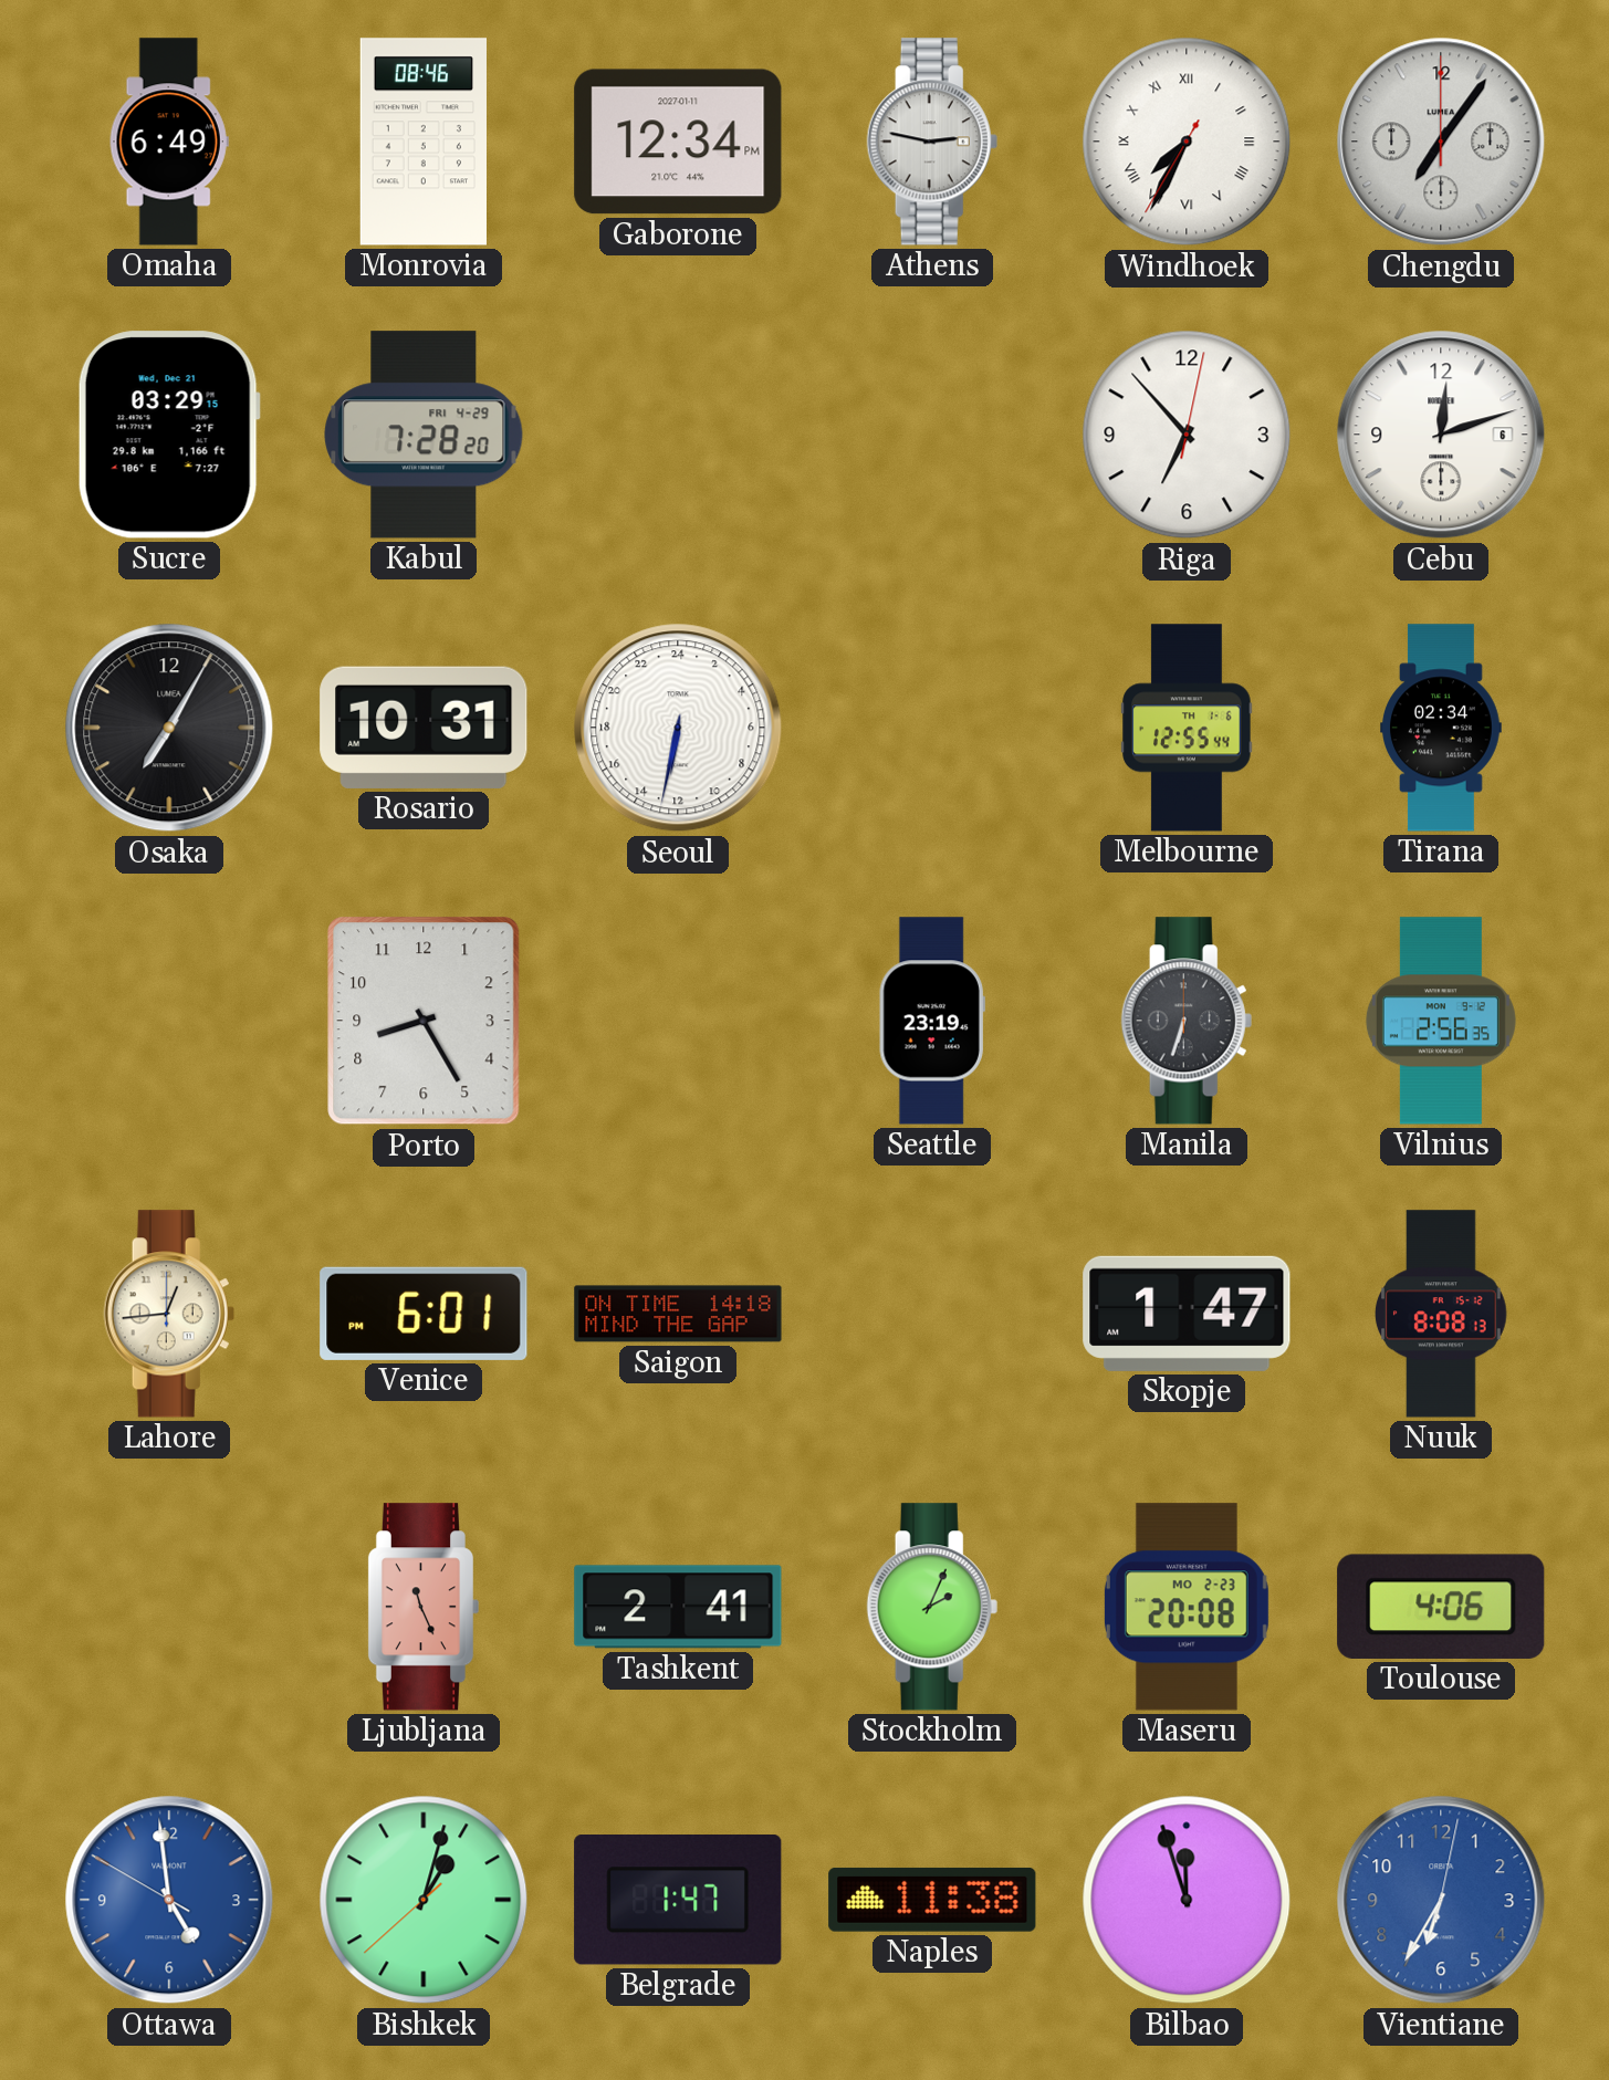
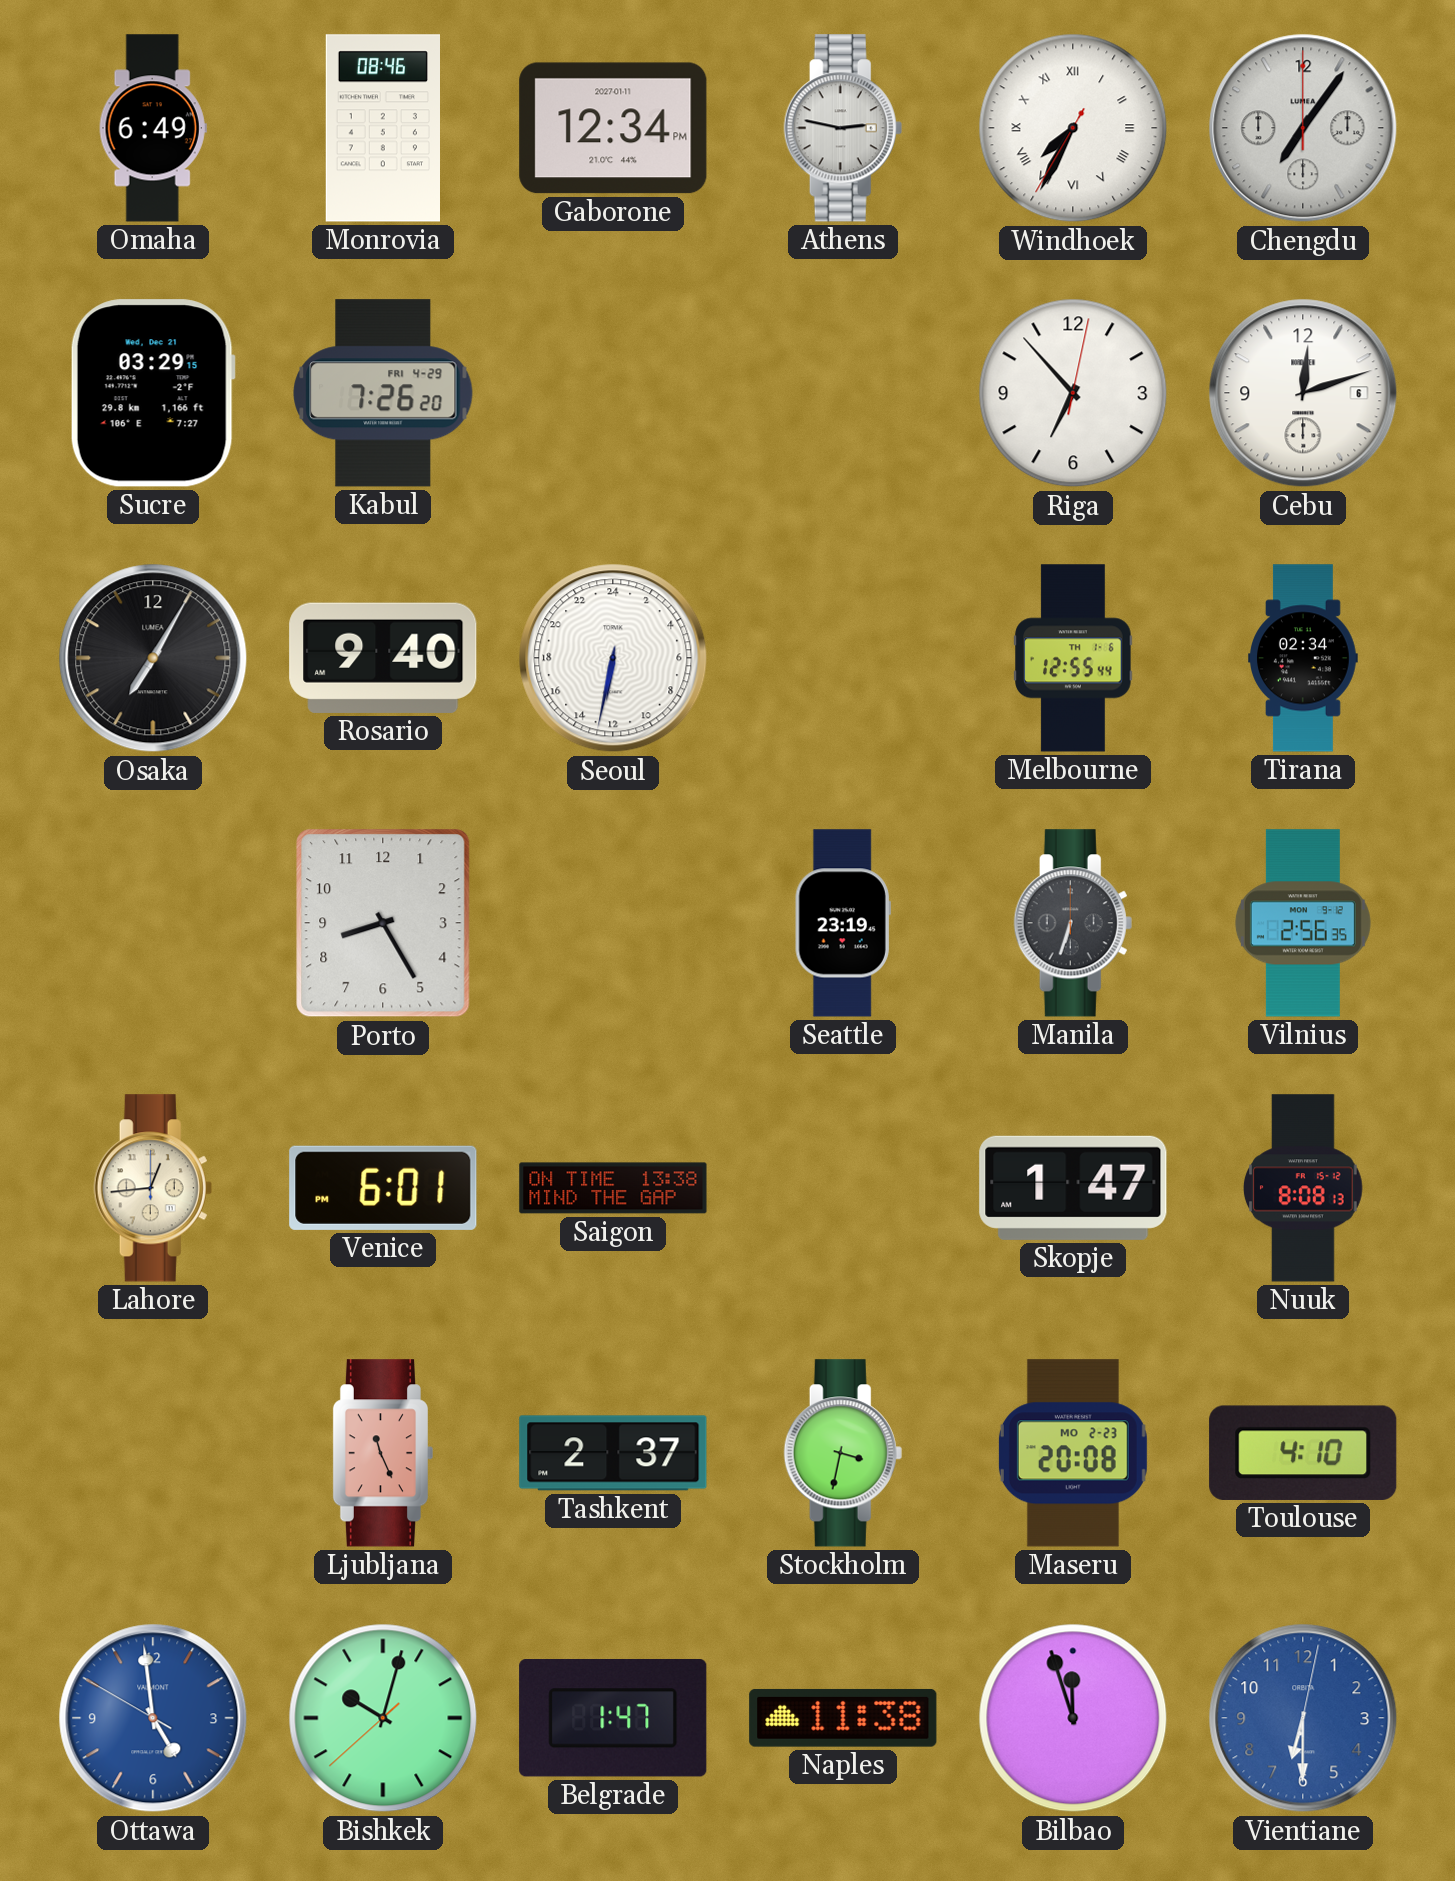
Kabul: 7:28 -> 7:26
Rosario: 10:31 -> 9:40
Saigon: 14:18 -> 13:38
Tashkent: 2:41 -> 2:37
Stockholm: 2:04 -> 3:32
Toulouse: 4:06 -> 4:10
Bishkek: 1:02 -> 10:02
Vientiane: 6:35 -> 6:30
